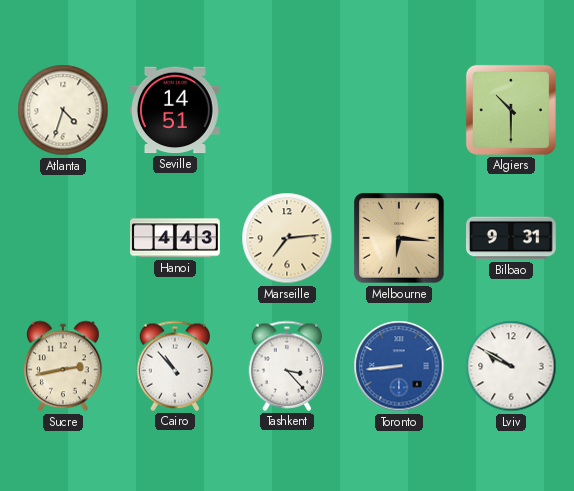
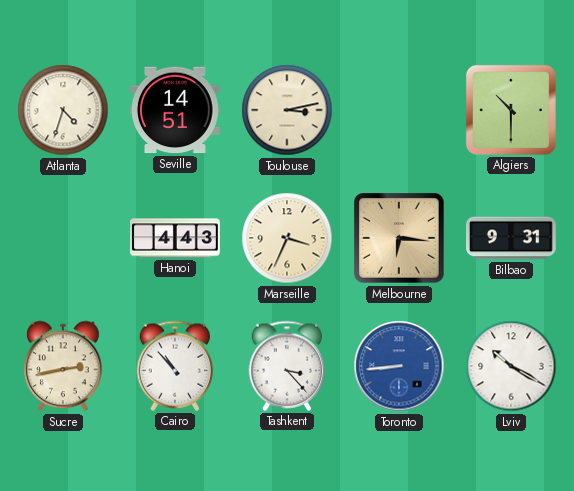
Toulouse: none -> 3:13
Marseille: 7:14 -> 3:34
Lviv: 9:50 -> 10:20
